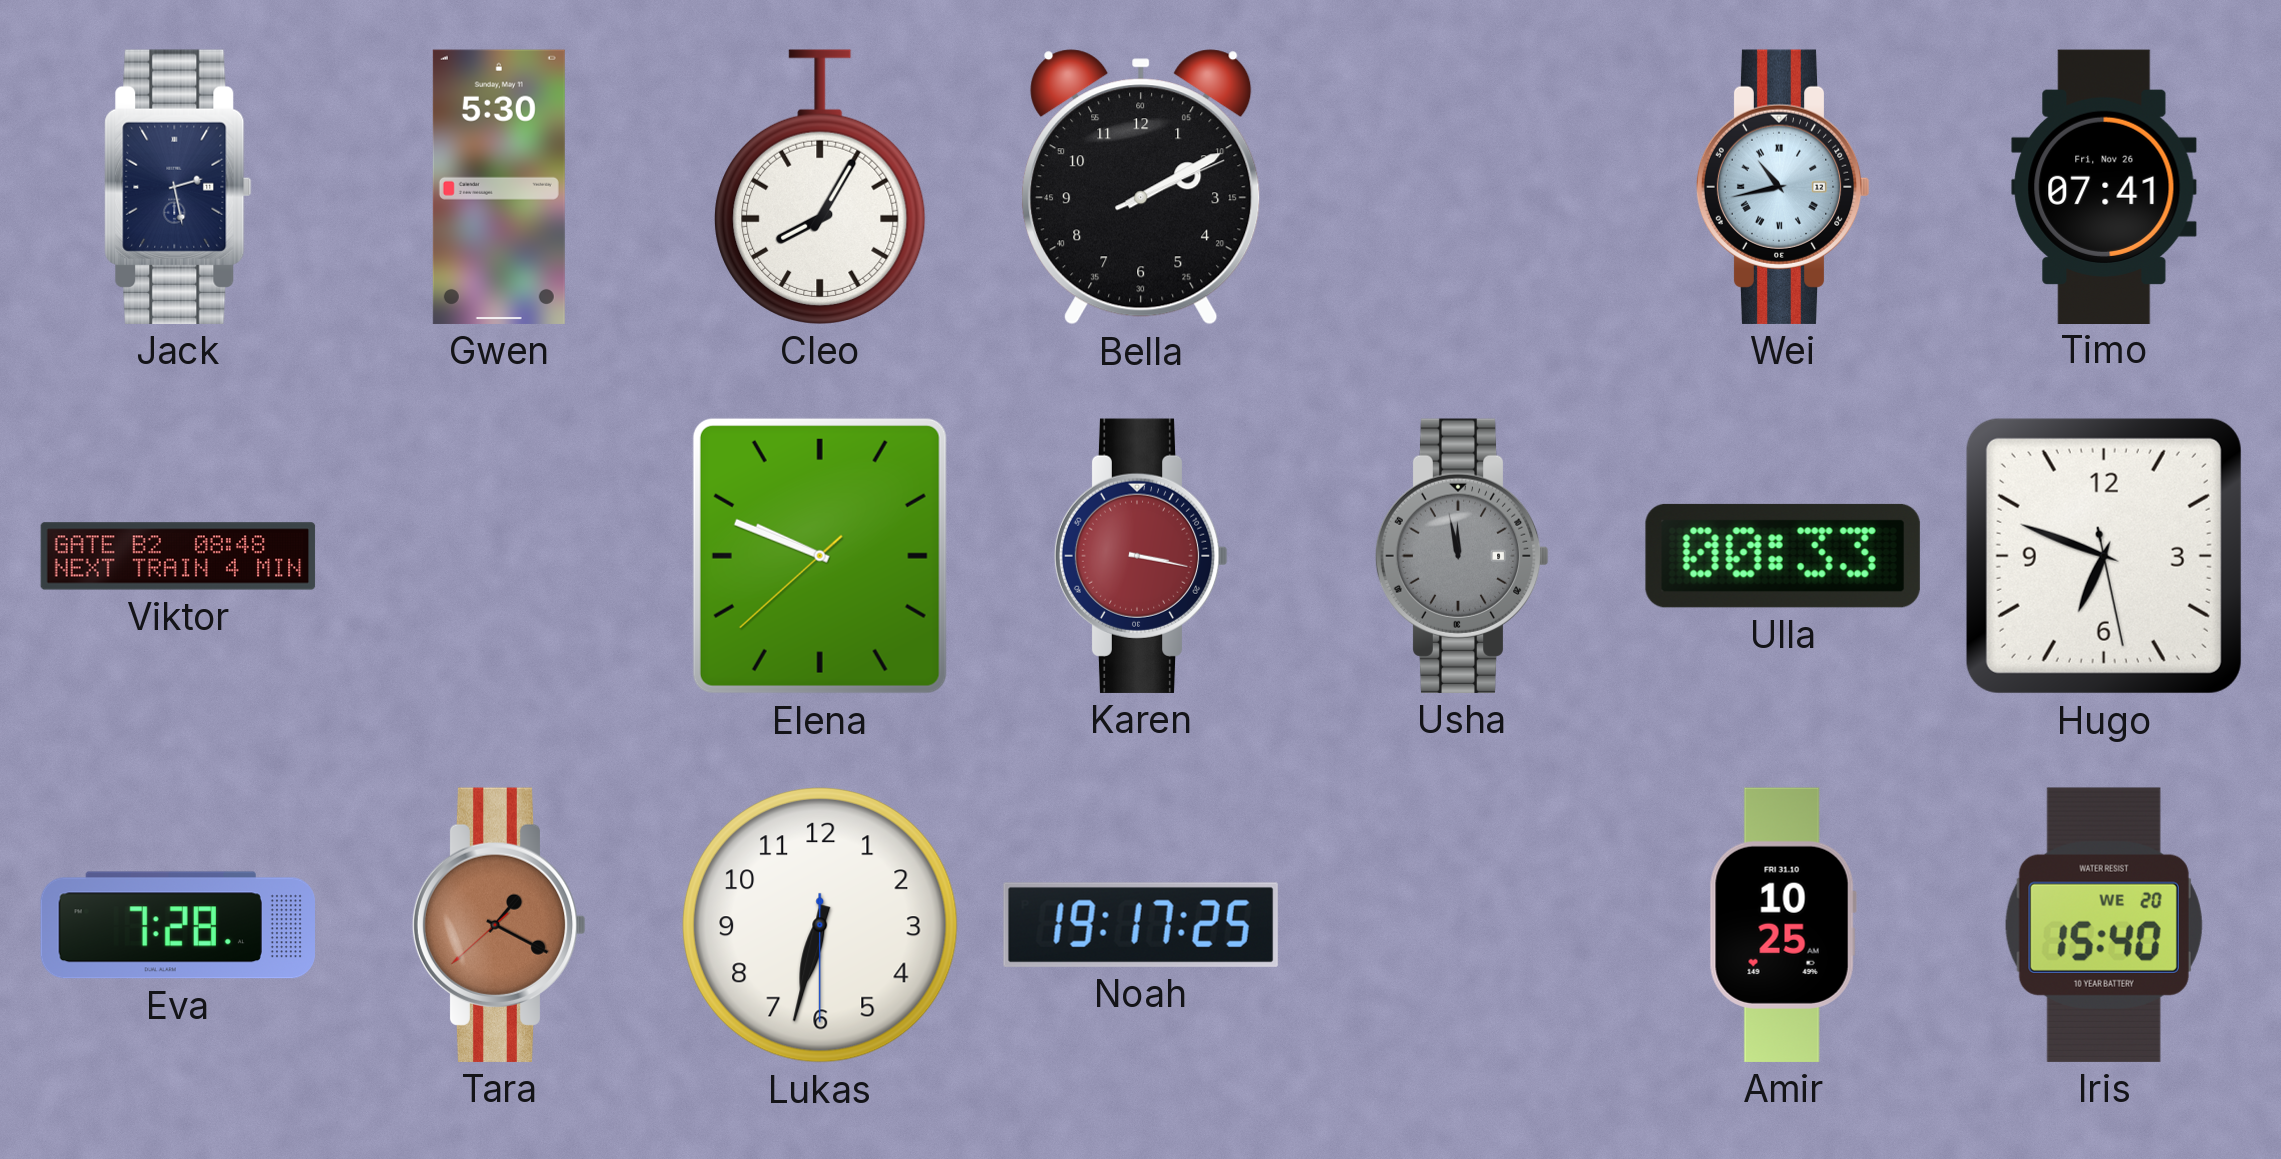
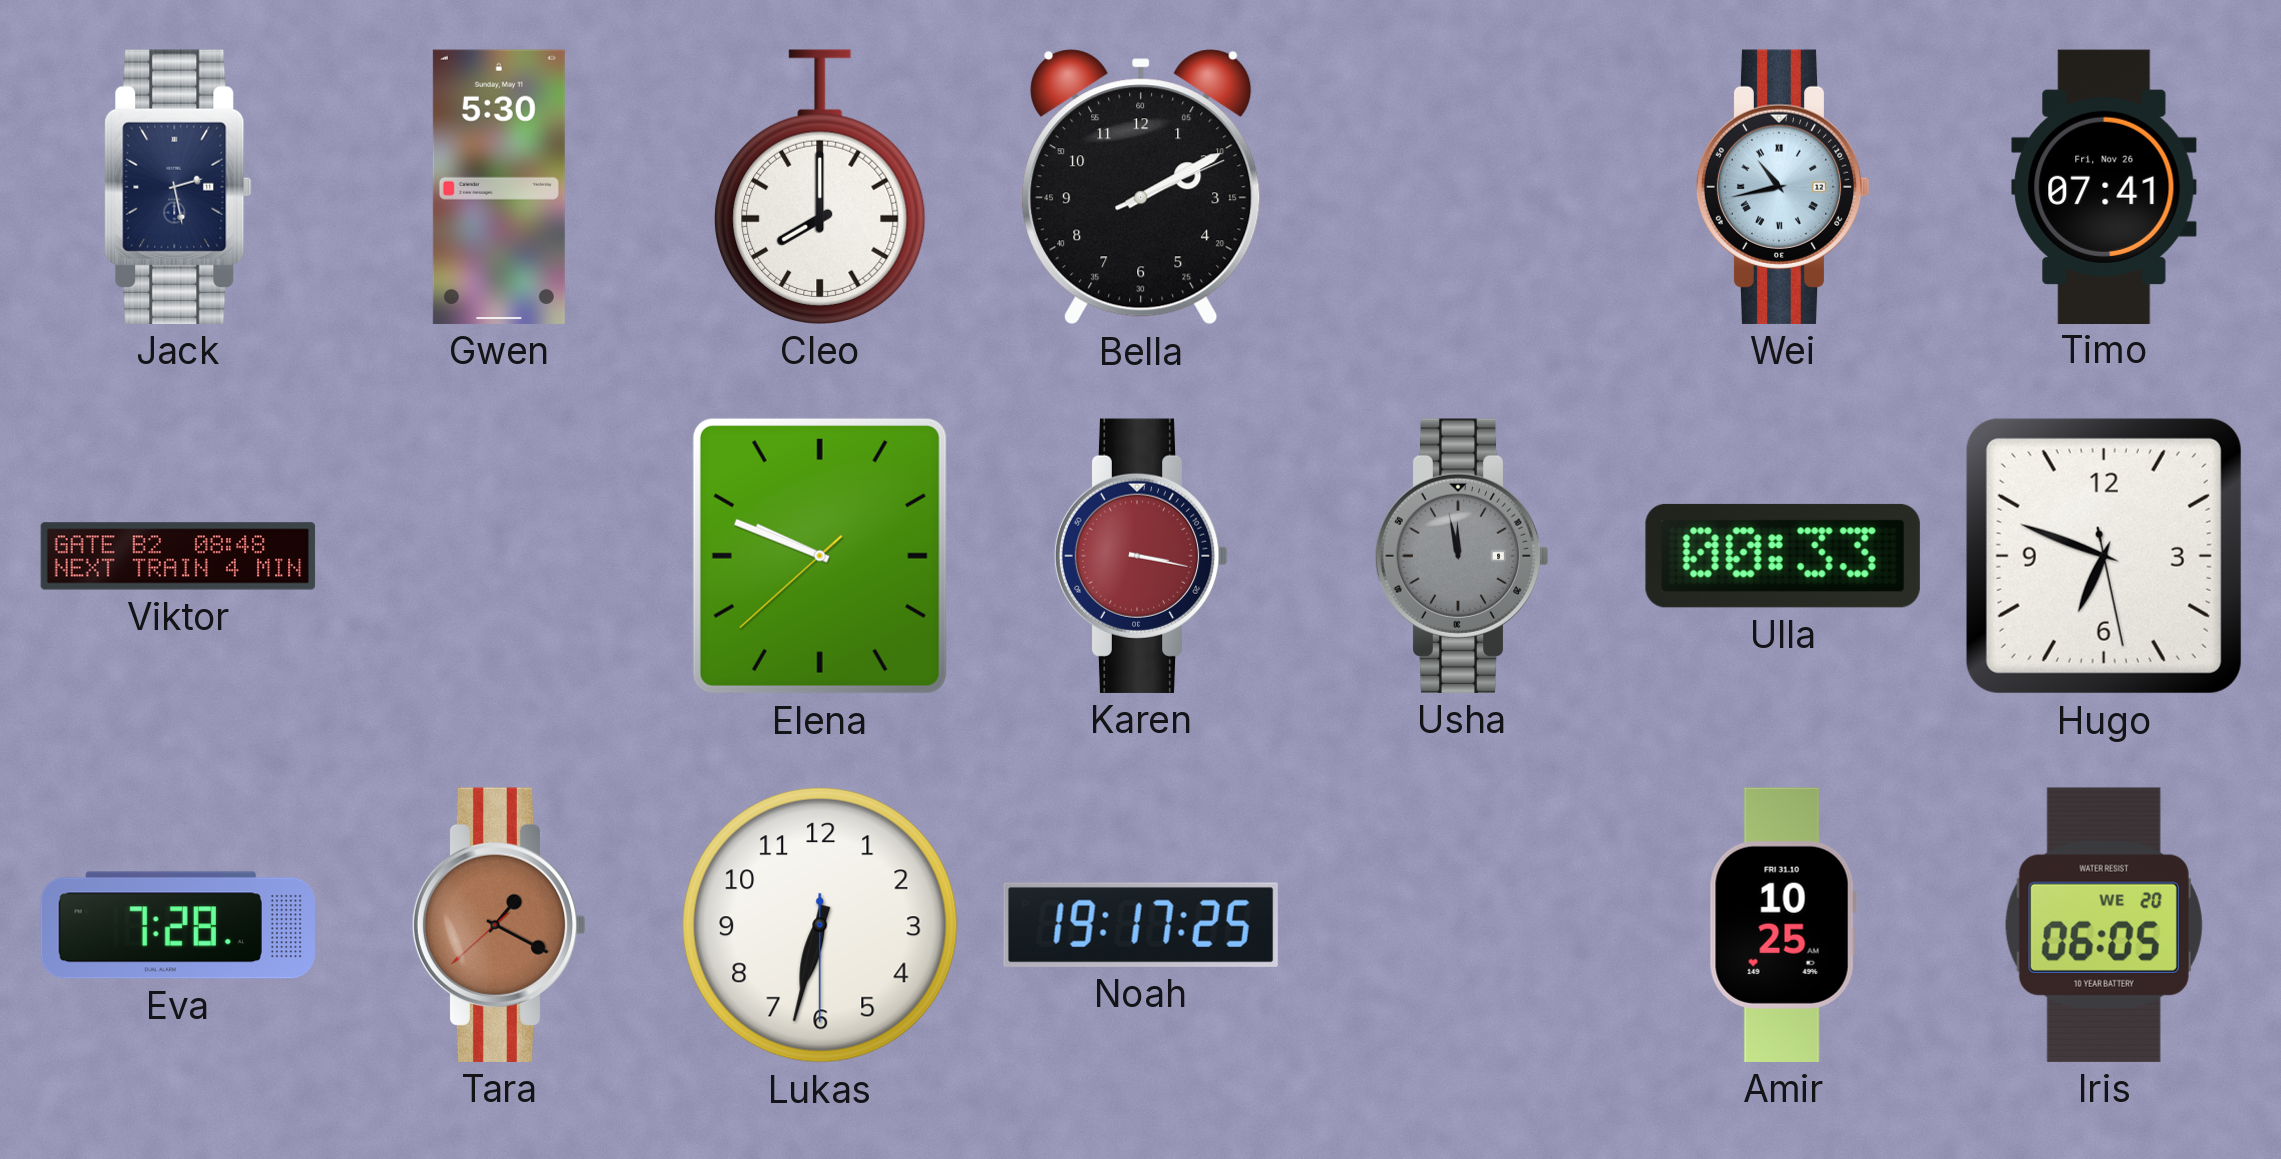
Cleo: 8:05 -> 8:00
Iris: 15:40 -> 06:05
